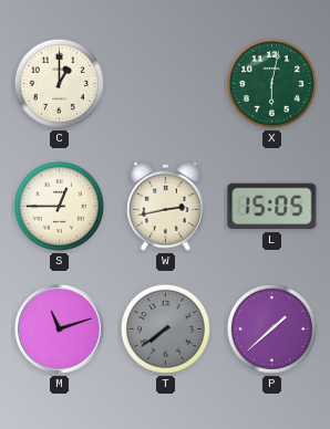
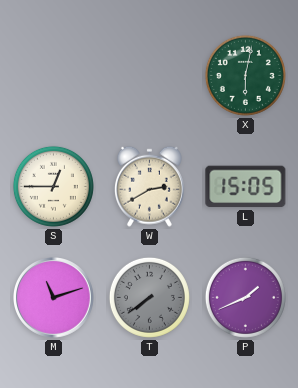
C: 1:00 -> none
W: 2:43 -> 2:40
P: 1:38 -> 1:41
